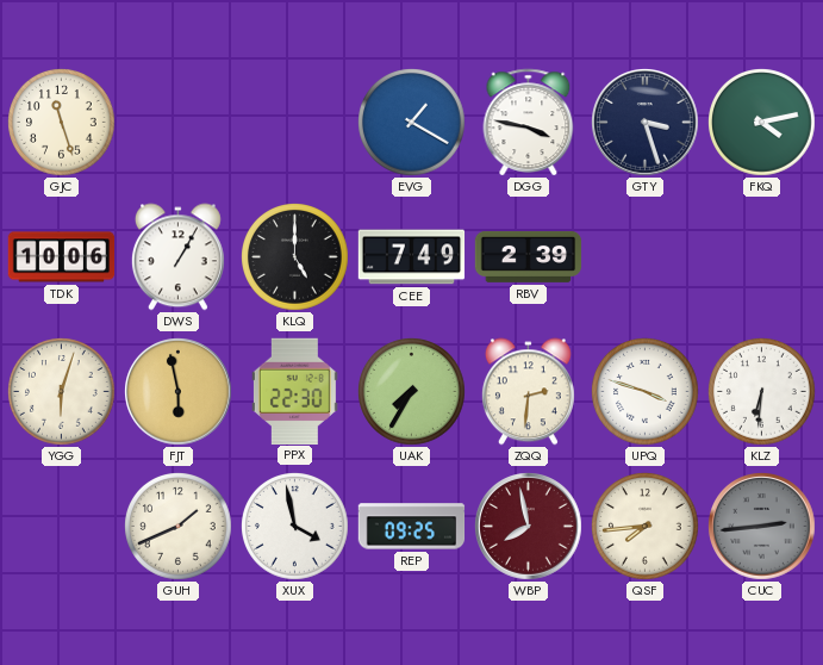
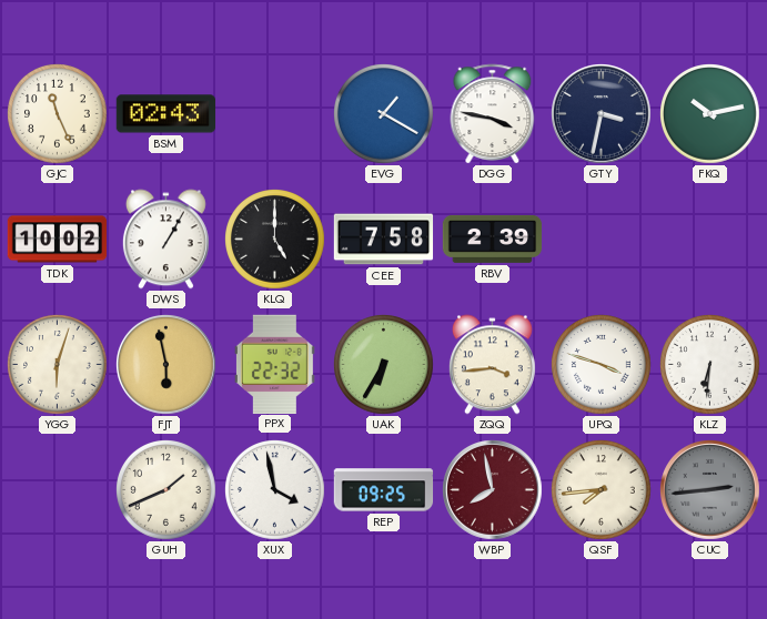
GJC: 11:27 -> 11:26
BSM: none -> 02:43
GTY: 3:27 -> 3:32
FKQ: 4:13 -> 10:13
TDK: 10:06 -> 10:02
CEE: 7:49 -> 7:58
PPX: 22:30 -> 22:32
UAK: 7:35 -> 6:35
ZQQ: 2:31 -> 3:44
